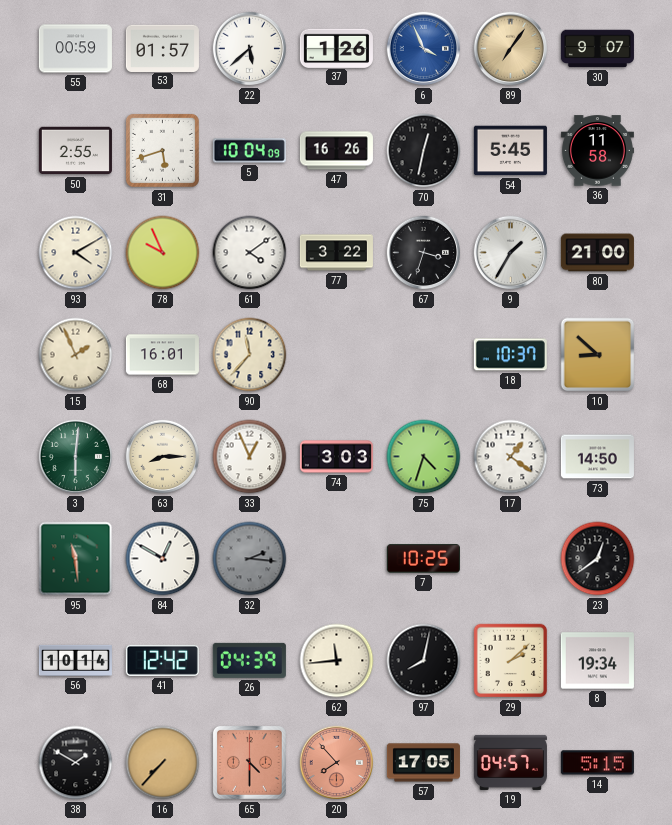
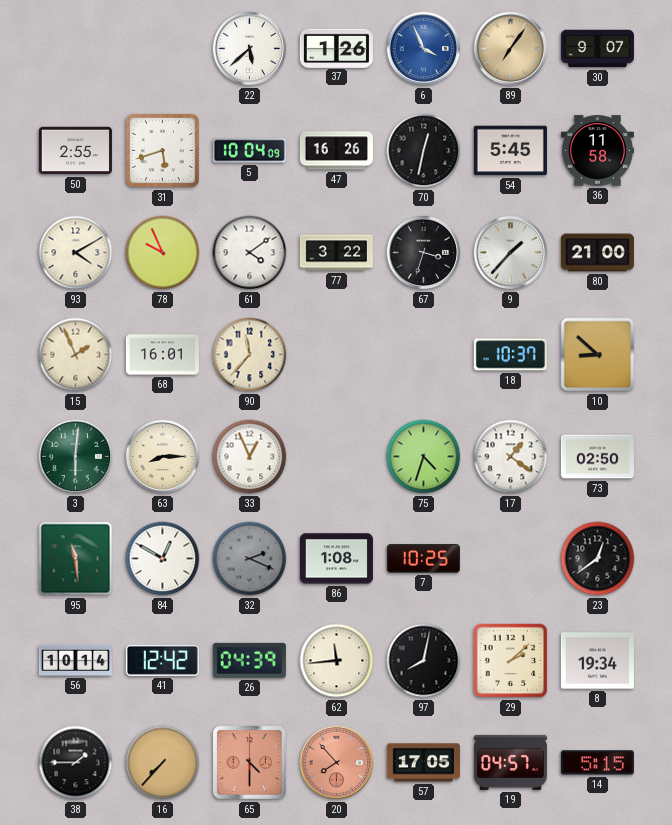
55: 00:59 -> none
53: 01:57 -> none
9: 1:35 -> 1:37
74: 3:03 -> none
73: 14:50 -> 02:50
32: 2:16 -> 2:19
86: none -> 1:08
38: 1:50 -> 1:45
